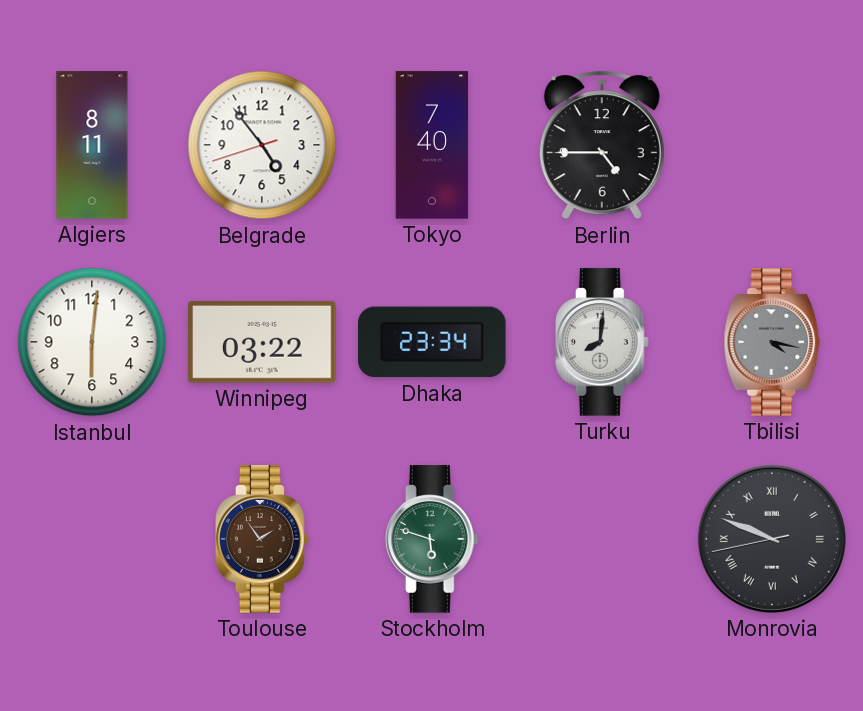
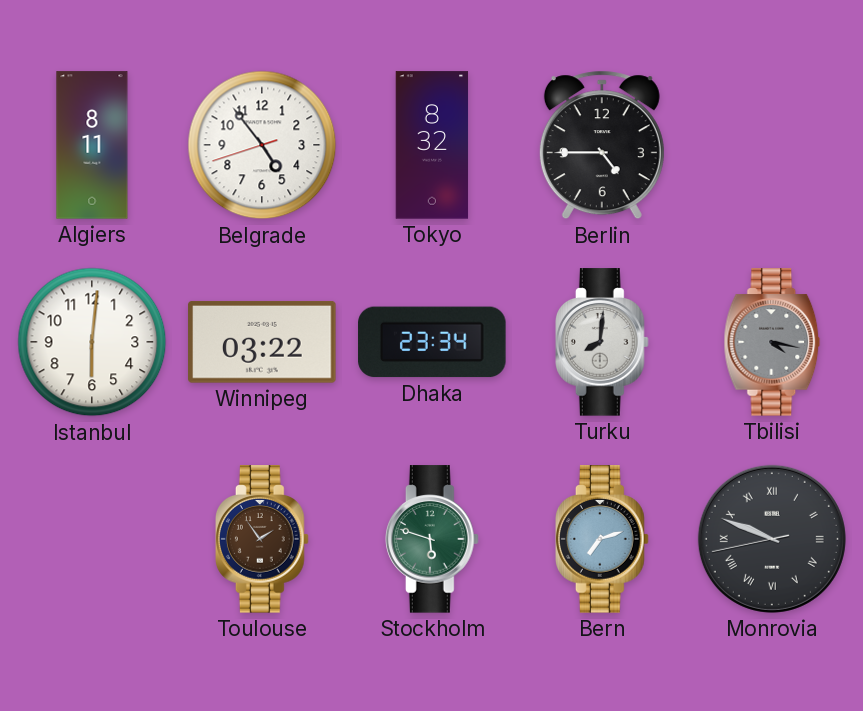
Tokyo: 7:40 -> 8:32
Bern: none -> 7:12
